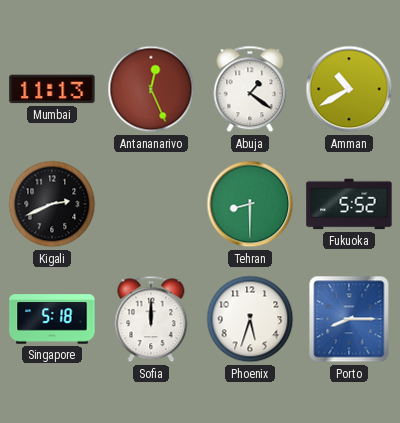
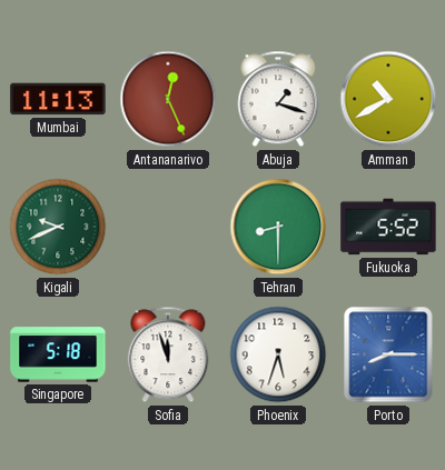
Abuja: 1:21 -> 1:18
Kigali: 2:41 -> 9:41
Kigali dial: black -> green
Sofia: 12:00 -> 11:57
